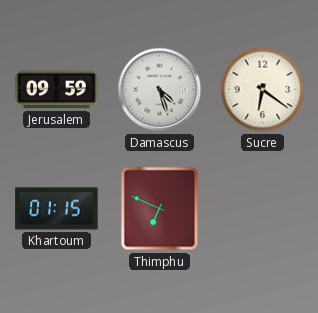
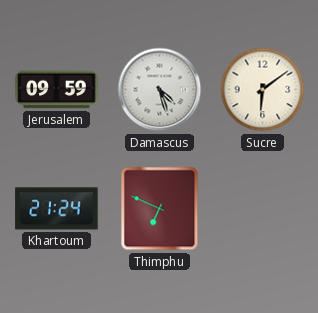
Sucre: 6:21 -> 6:09
Khartoum: 01:15 -> 21:24
